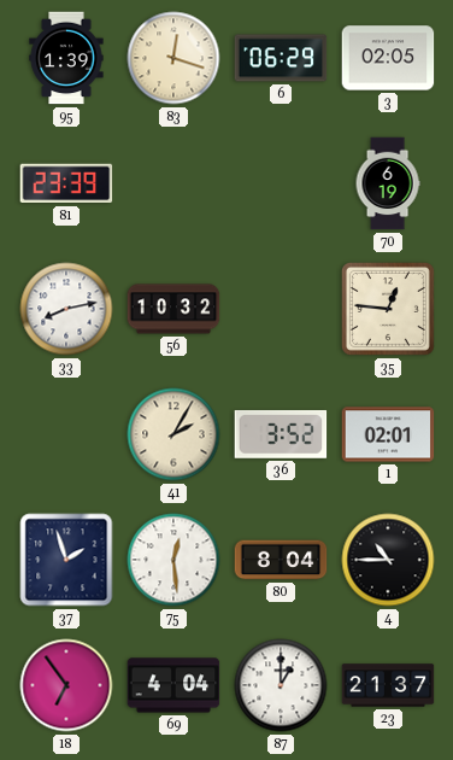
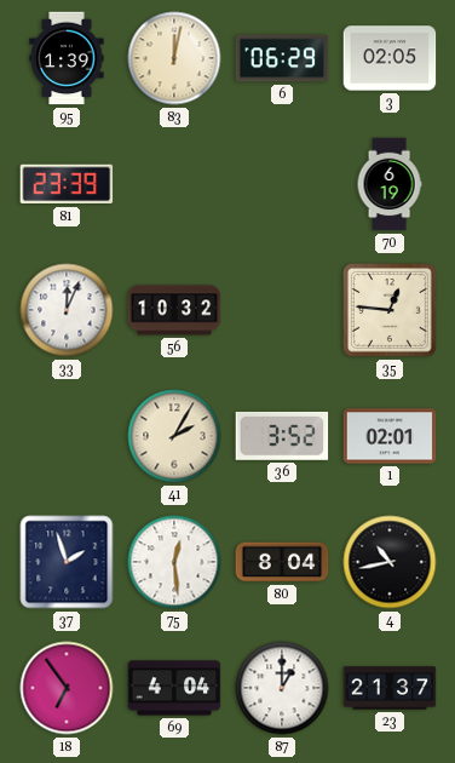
83: 12:18 -> 12:02
33: 8:13 -> 12:04
4: 10:45 -> 10:43
